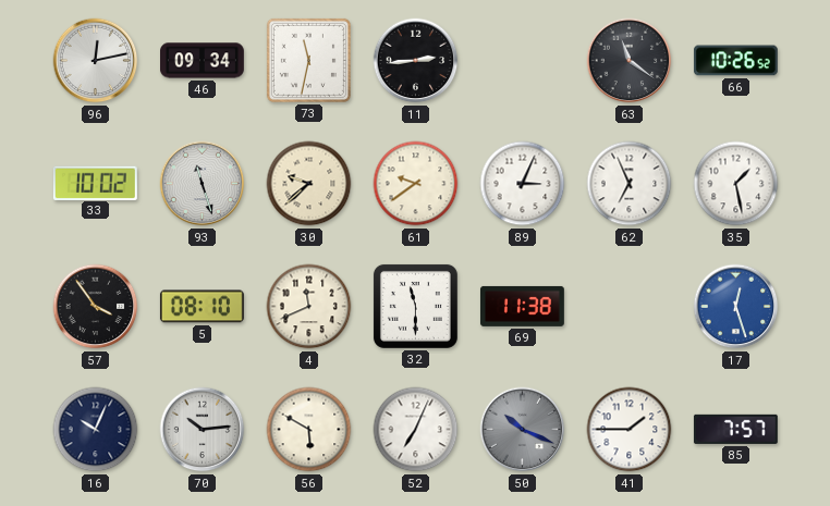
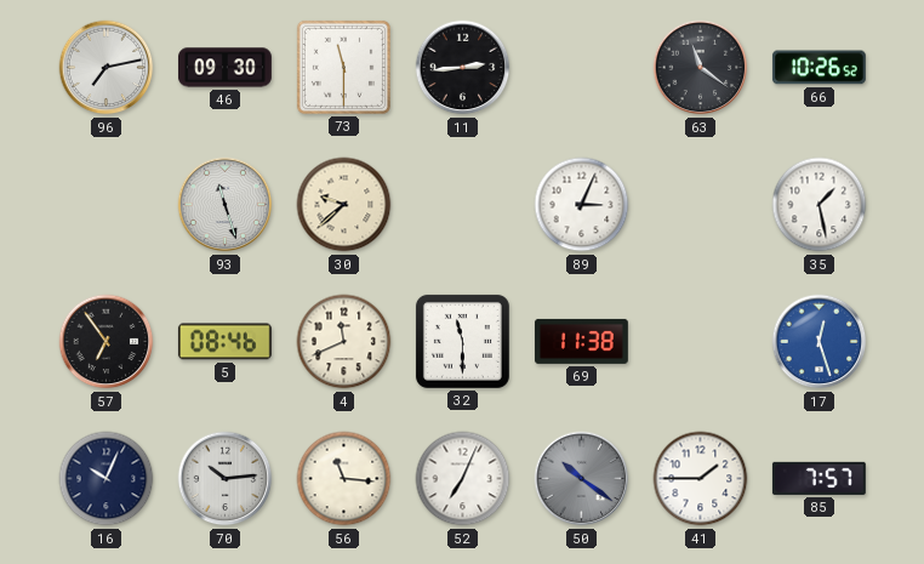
96: 12:13 -> 7:13
46: 09:34 -> 09:30
73: 11:32 -> 11:30
33: 10:02 -> none
61: 9:39 -> none
62: 6:56 -> none
57: 3:54 -> 6:54
5: 08:10 -> 08:46
56: 5:50 -> 11:16
50: 10:19 -> 10:21
